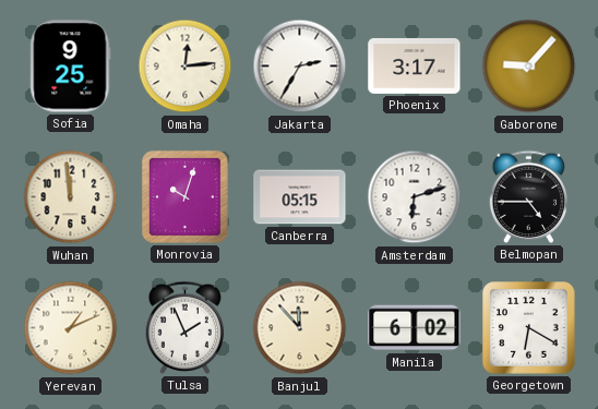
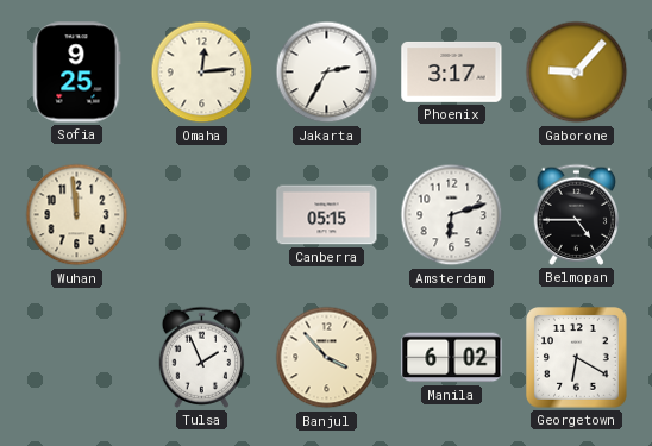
Monrovia: 10:03 -> none
Yerevan: 1:11 -> none
Banjul: 11:53 -> 3:53
